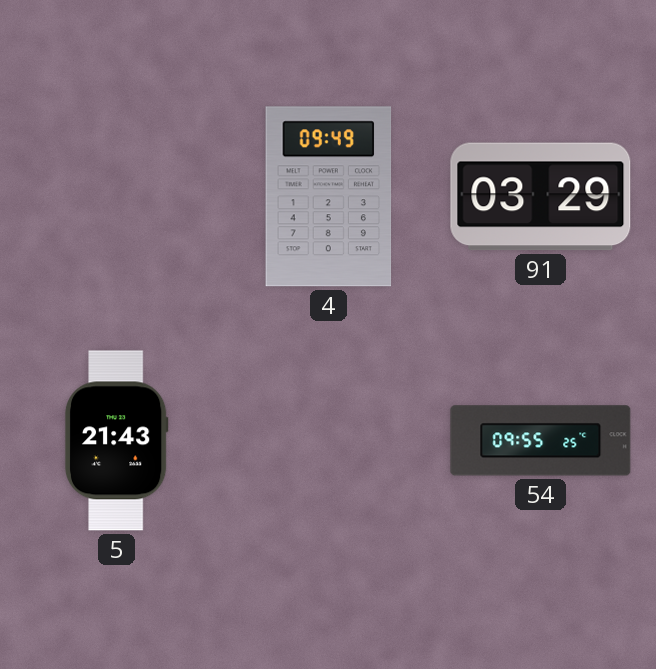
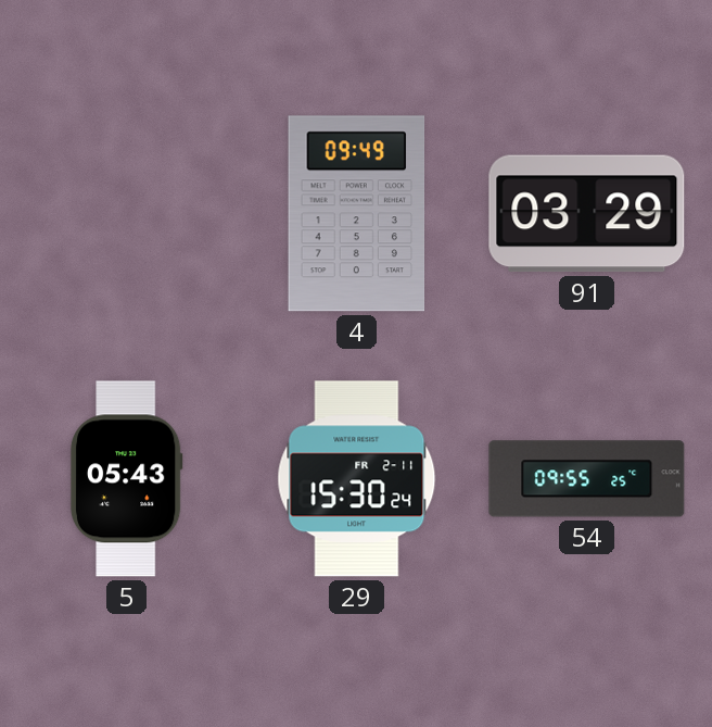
5: 21:43 -> 05:43
29: none -> 15:30
